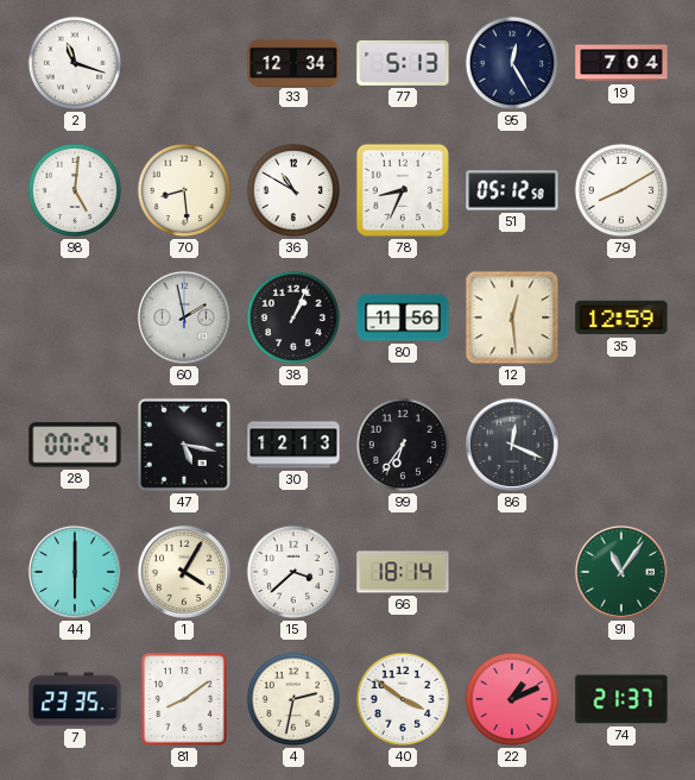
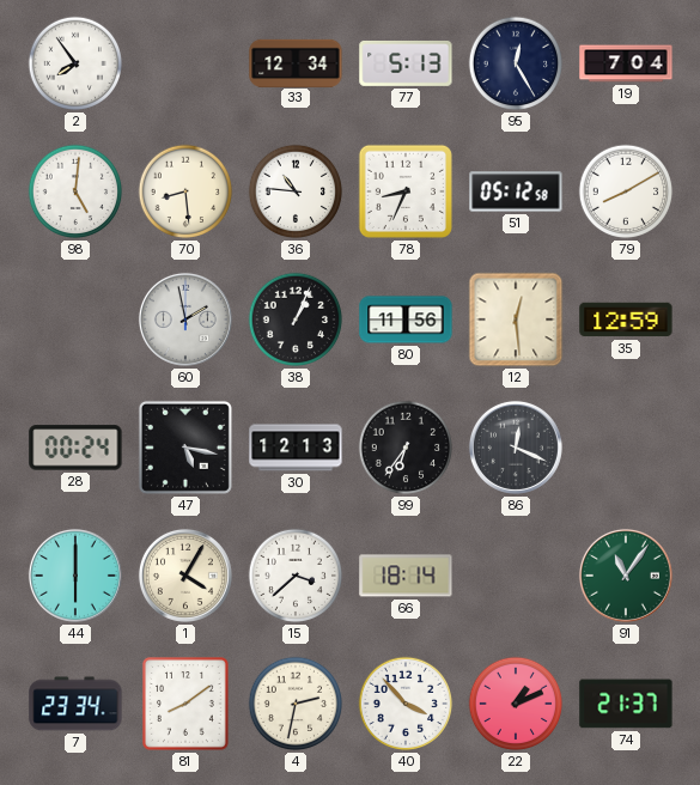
2: 11:18 -> 7:54
36: 10:50 -> 10:46
7: 23:35 -> 23:34
40: 3:51 -> 3:53
